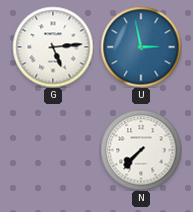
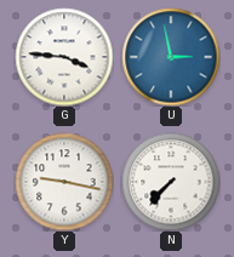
G: 5:14 -> 3:46
Y: none -> 9:17
